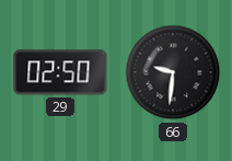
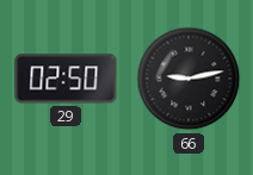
66: 9:31 -> 9:13
